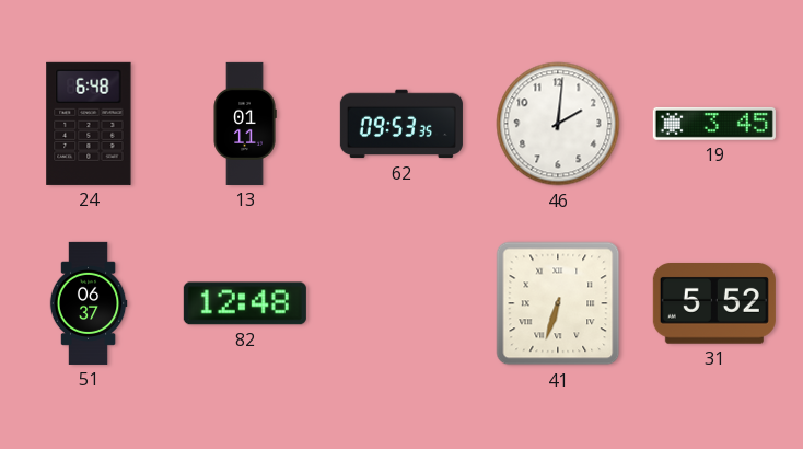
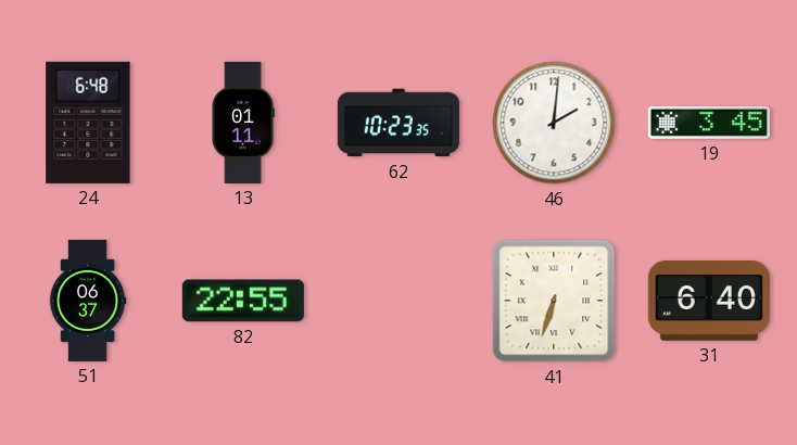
62: 09:53 -> 10:23
82: 12:48 -> 22:55
31: 5:52 -> 6:40
